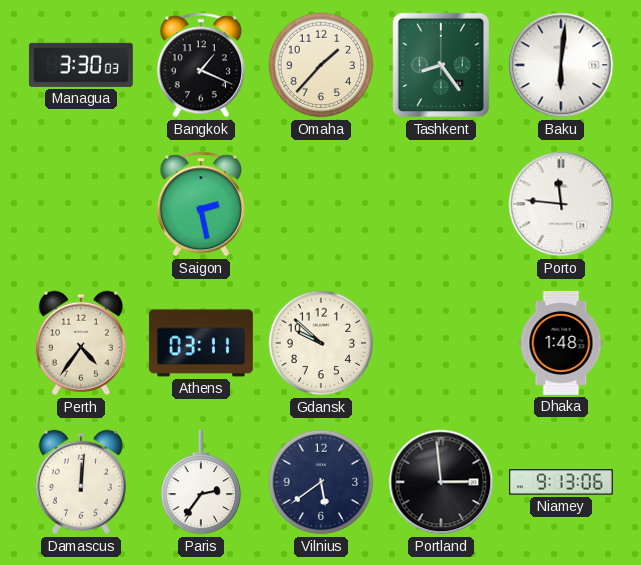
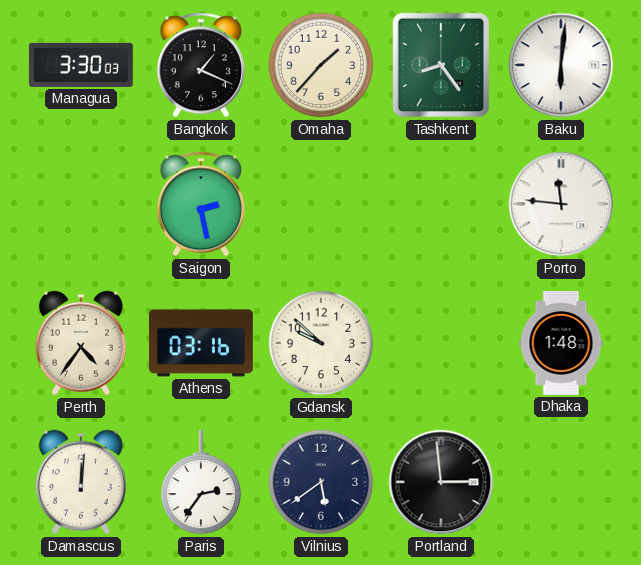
Athens: 03:11 -> 03:16
Niamey: 9:13 -> none
